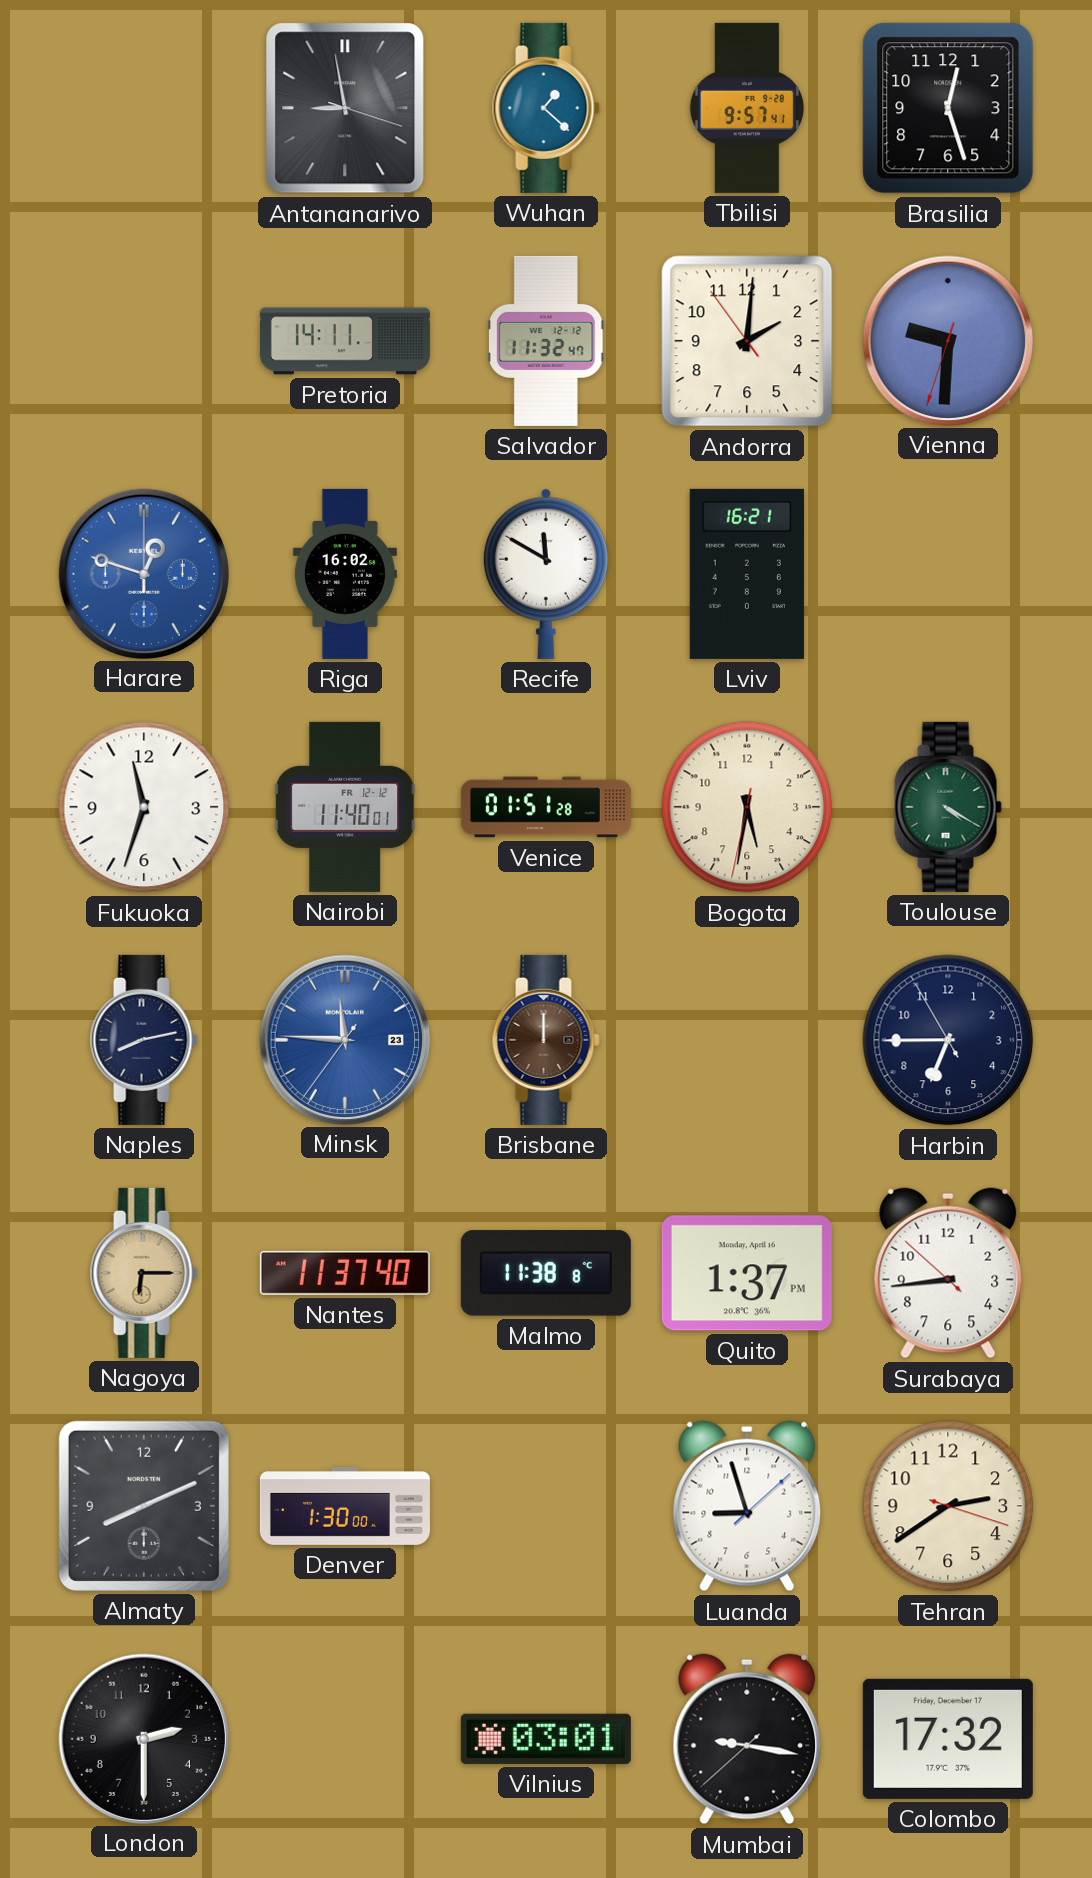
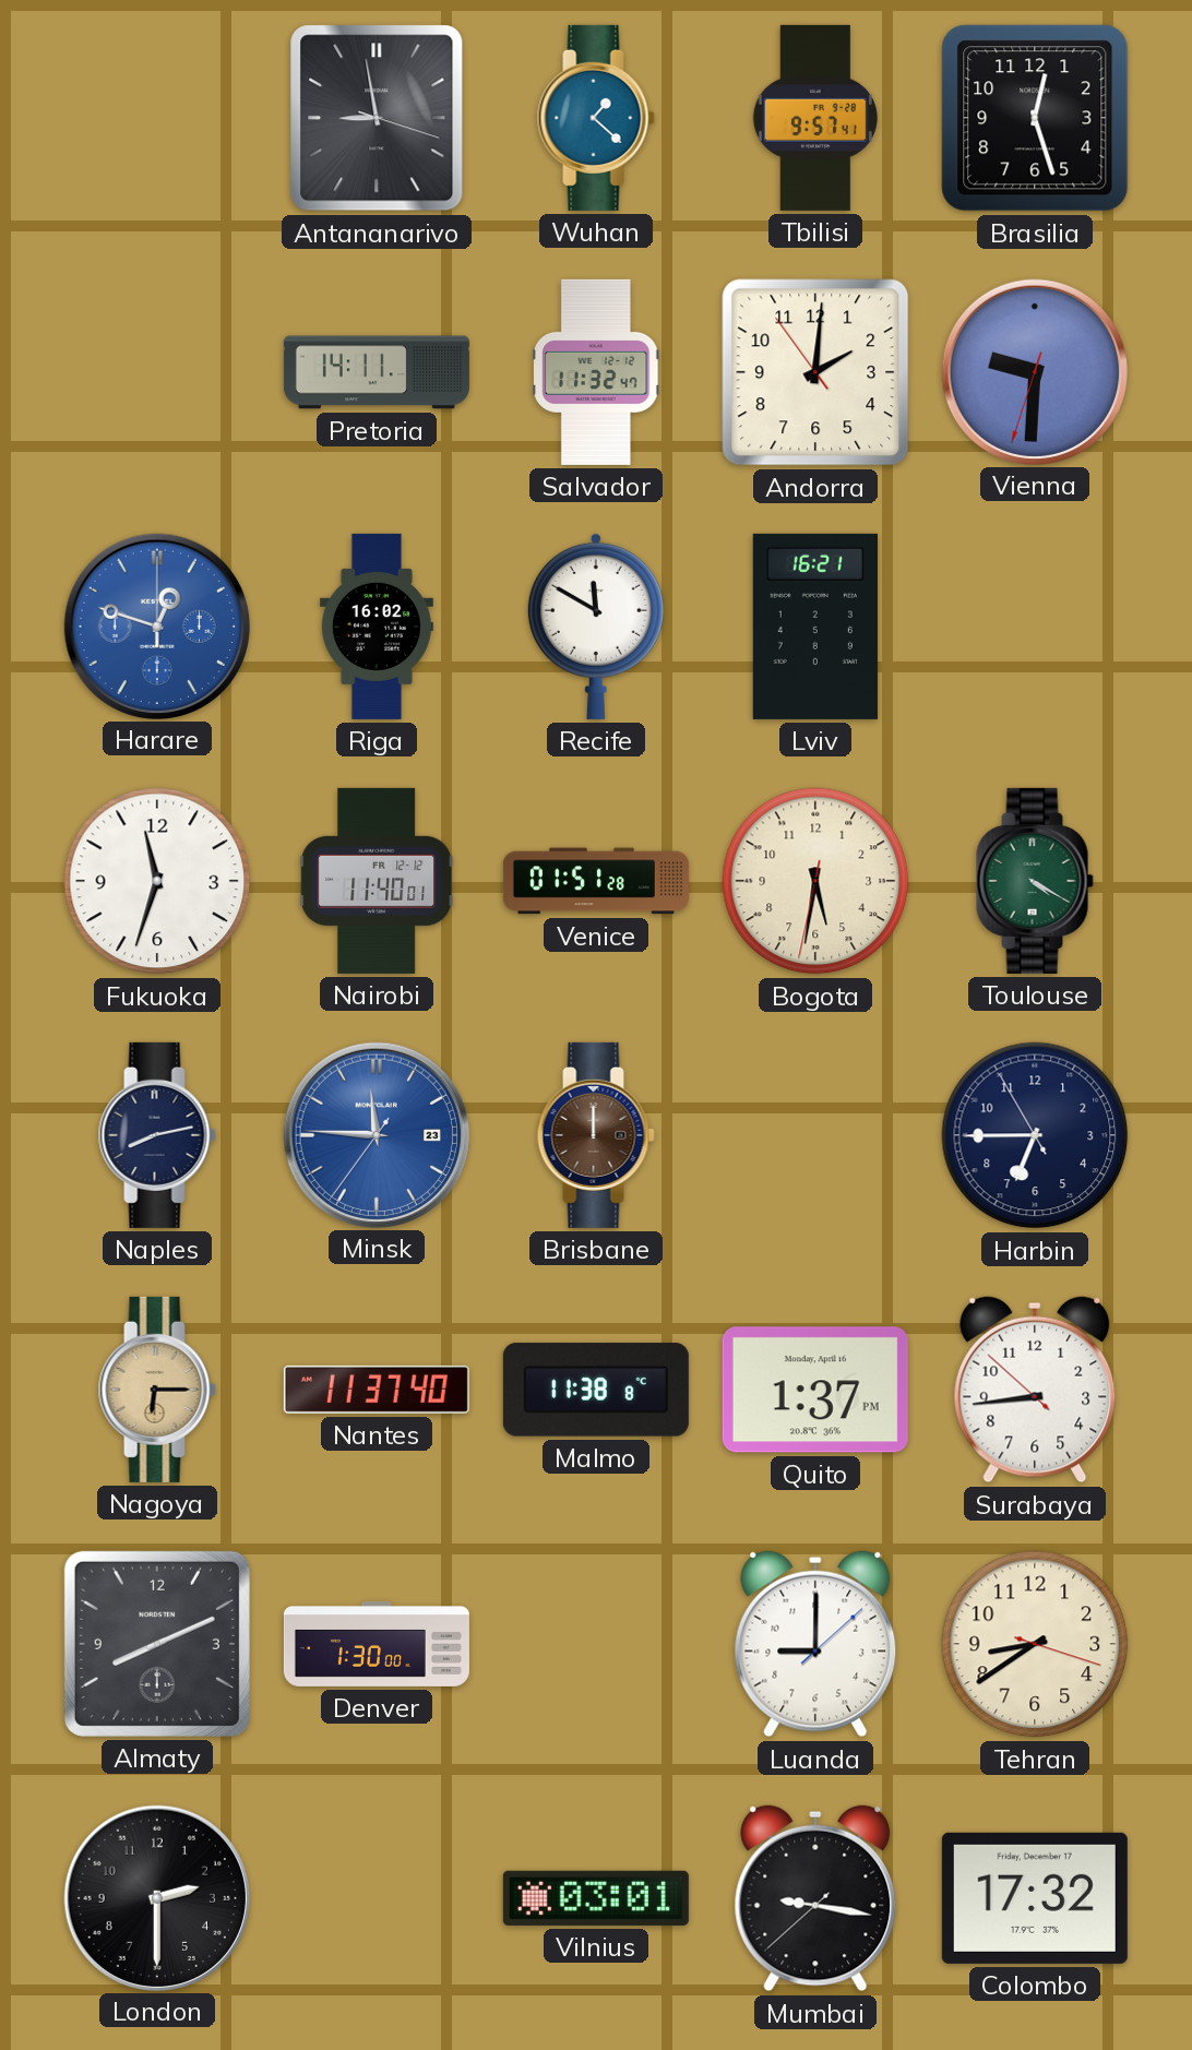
Luanda: 8:57 -> 9:00
Tehran: 2:39 -> 8:39
